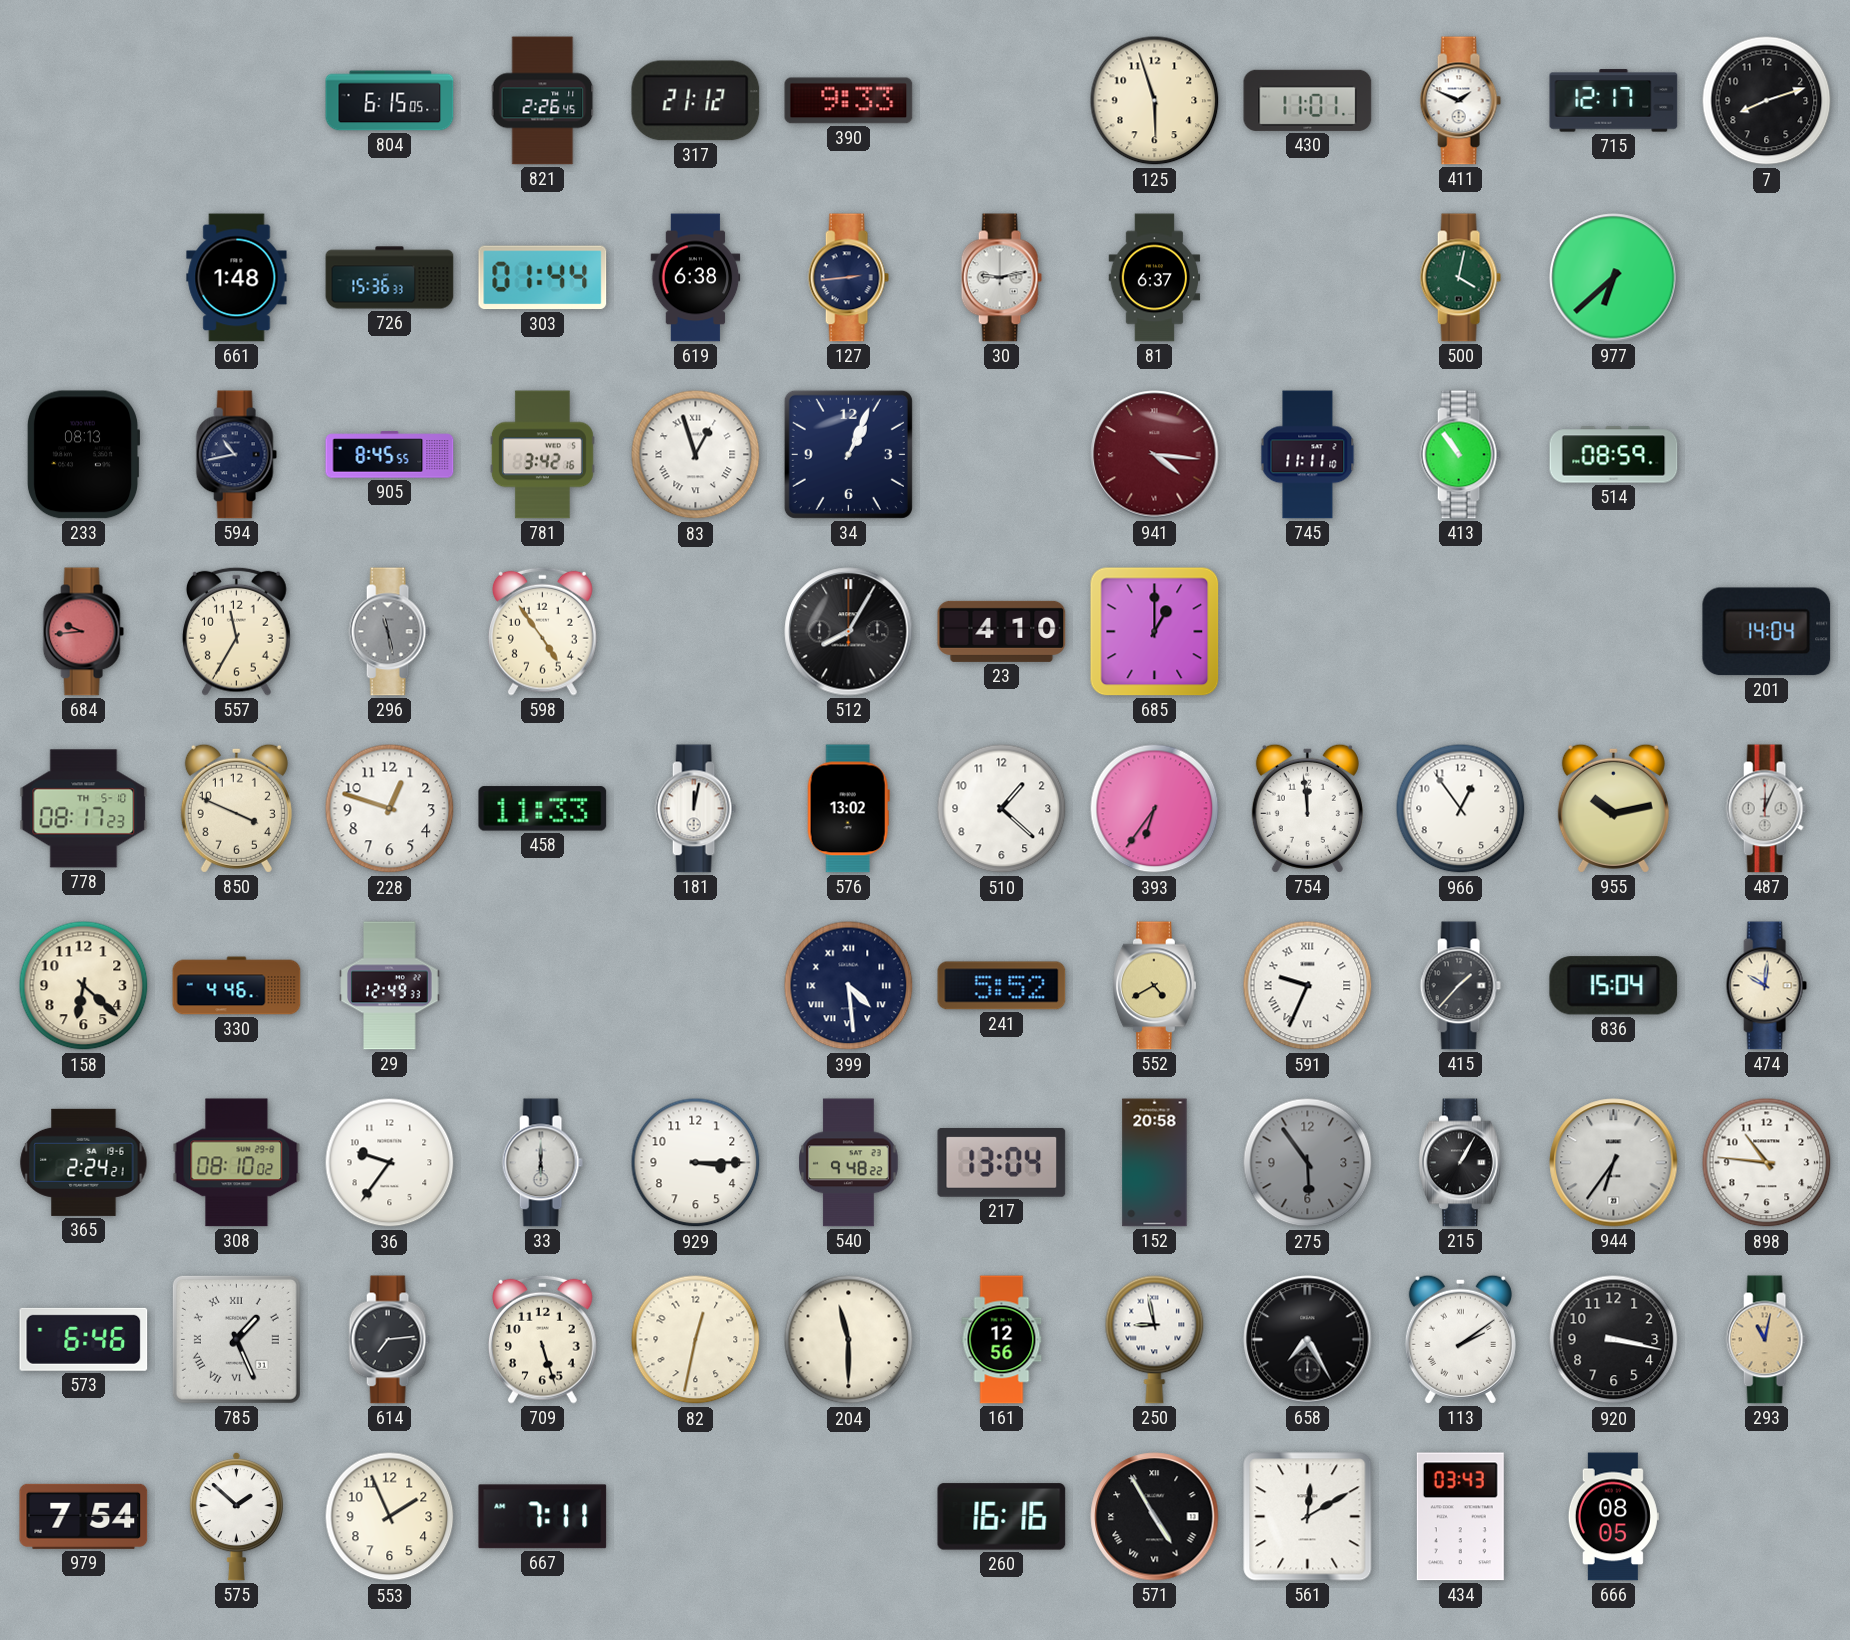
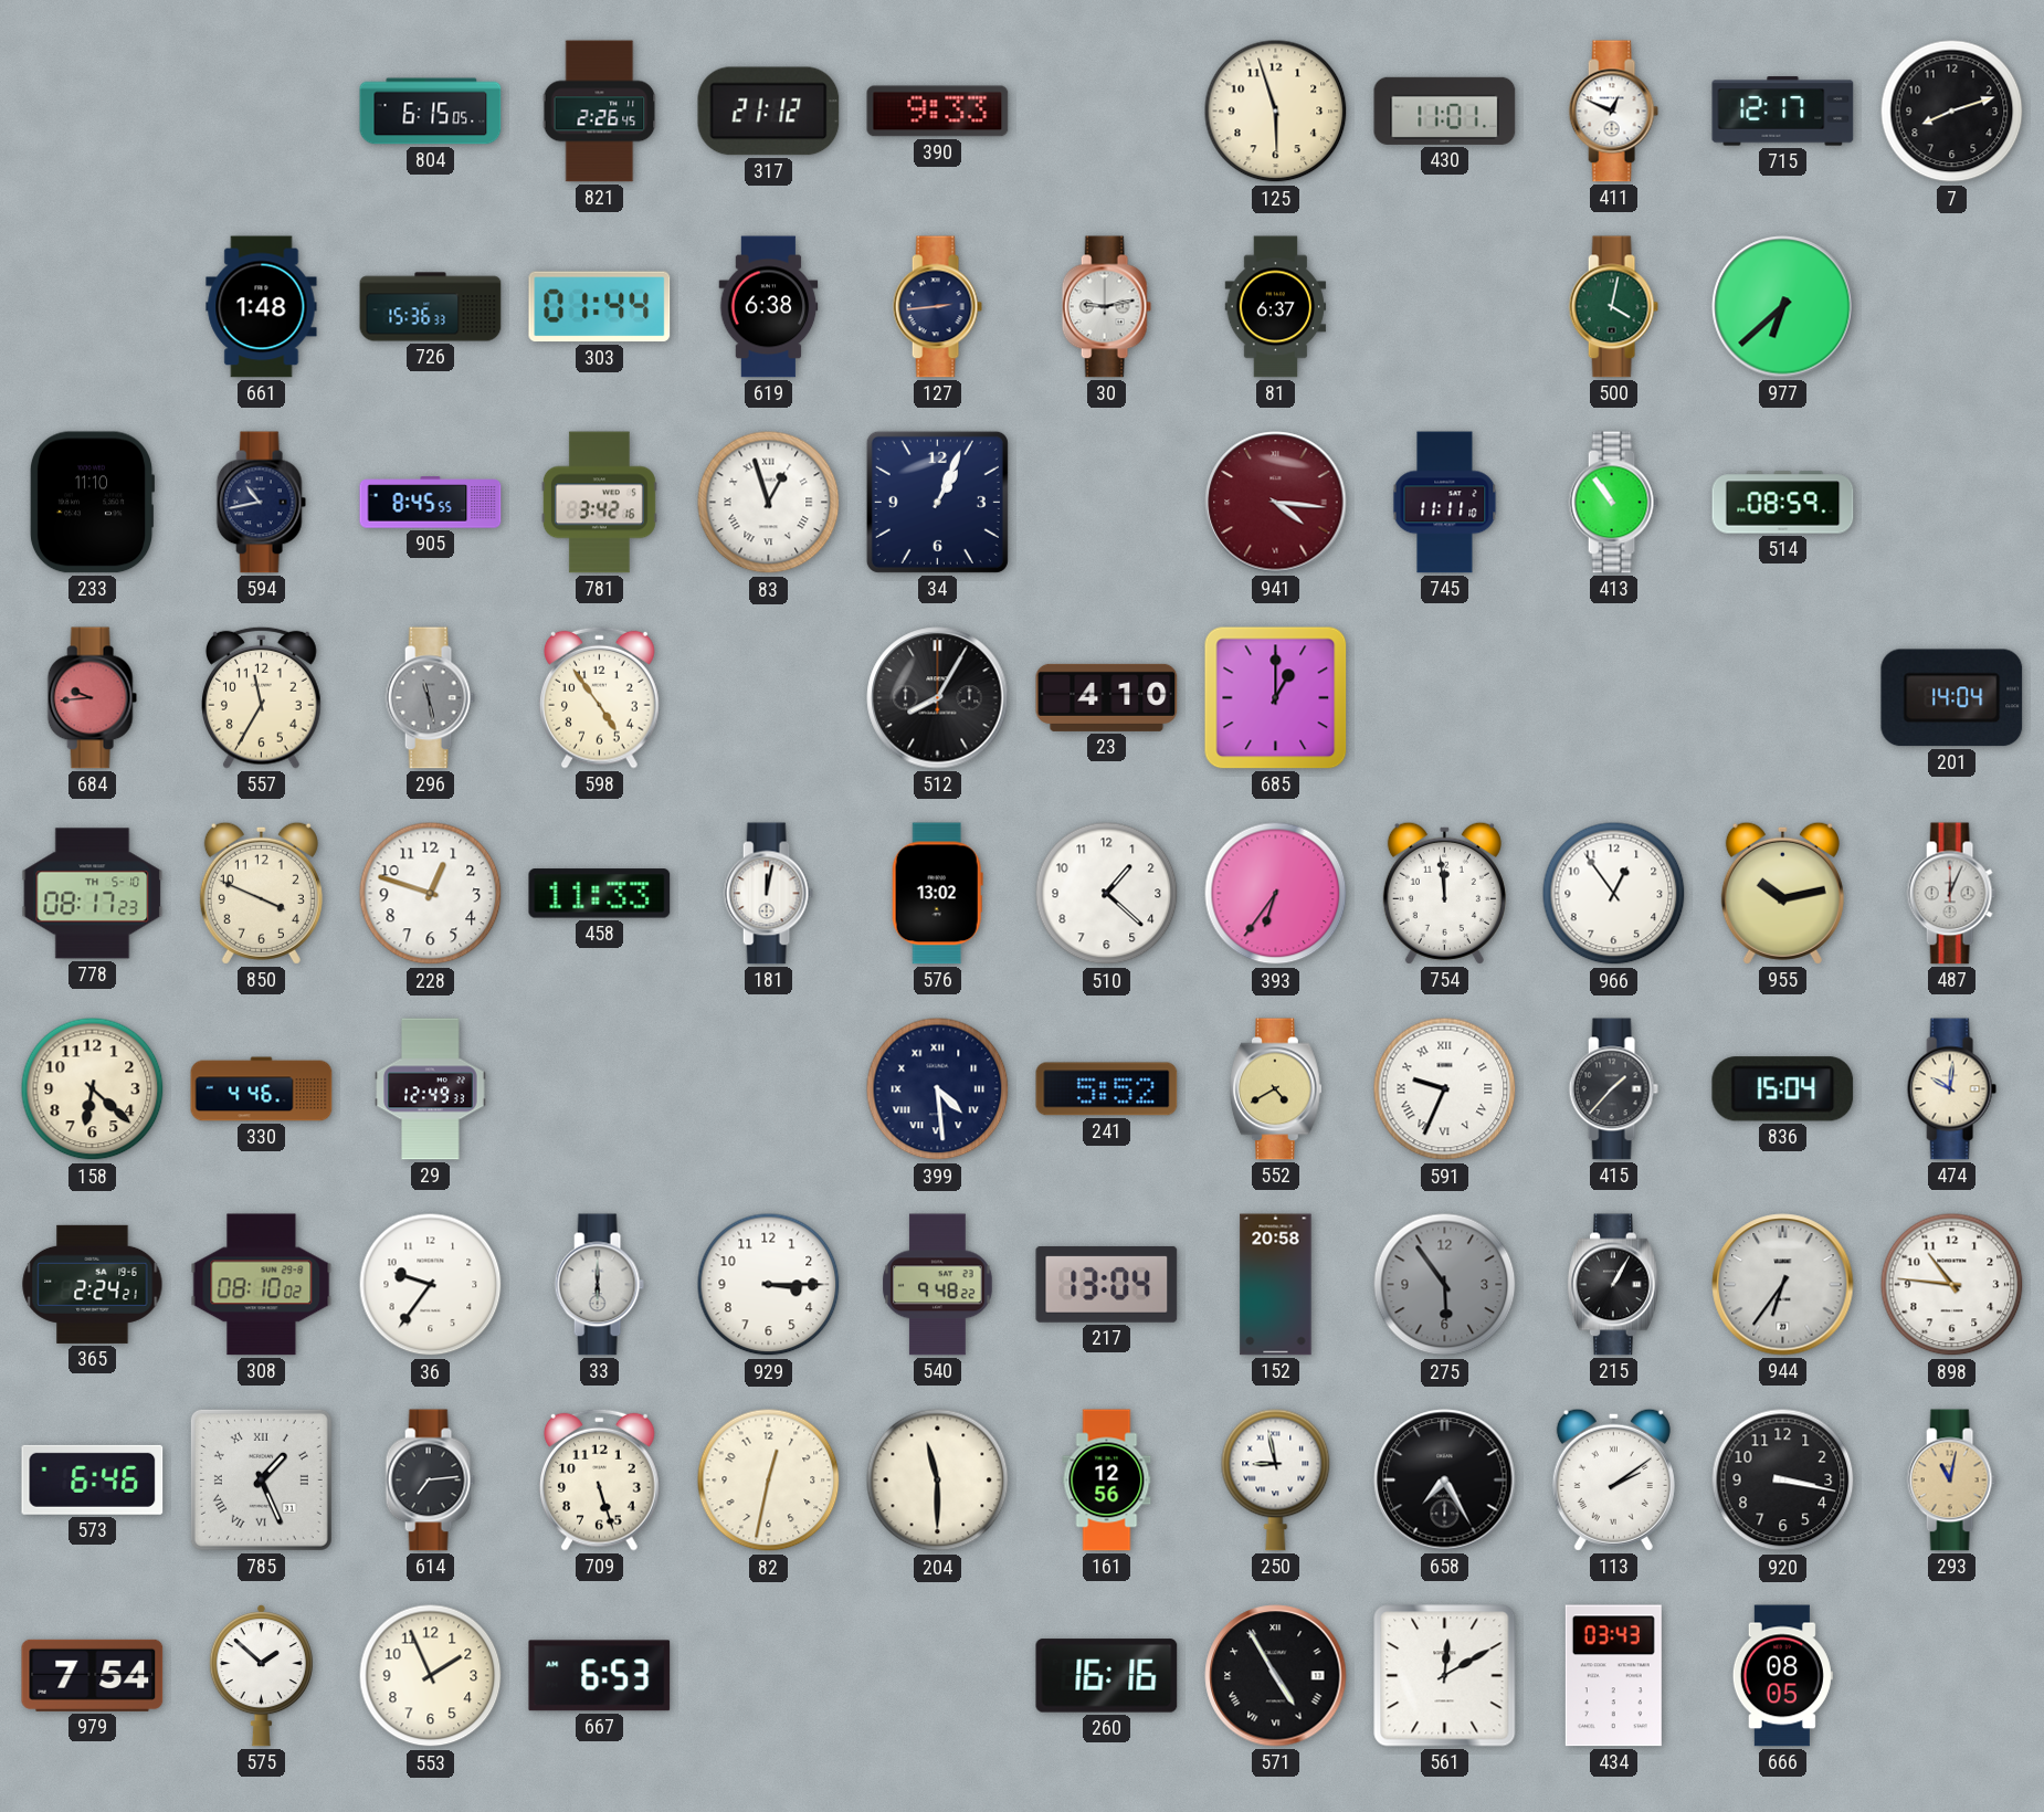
411: 1:49 -> 12:49
233: 08:13 -> 11:10
667: 7:11 -> 6:53
